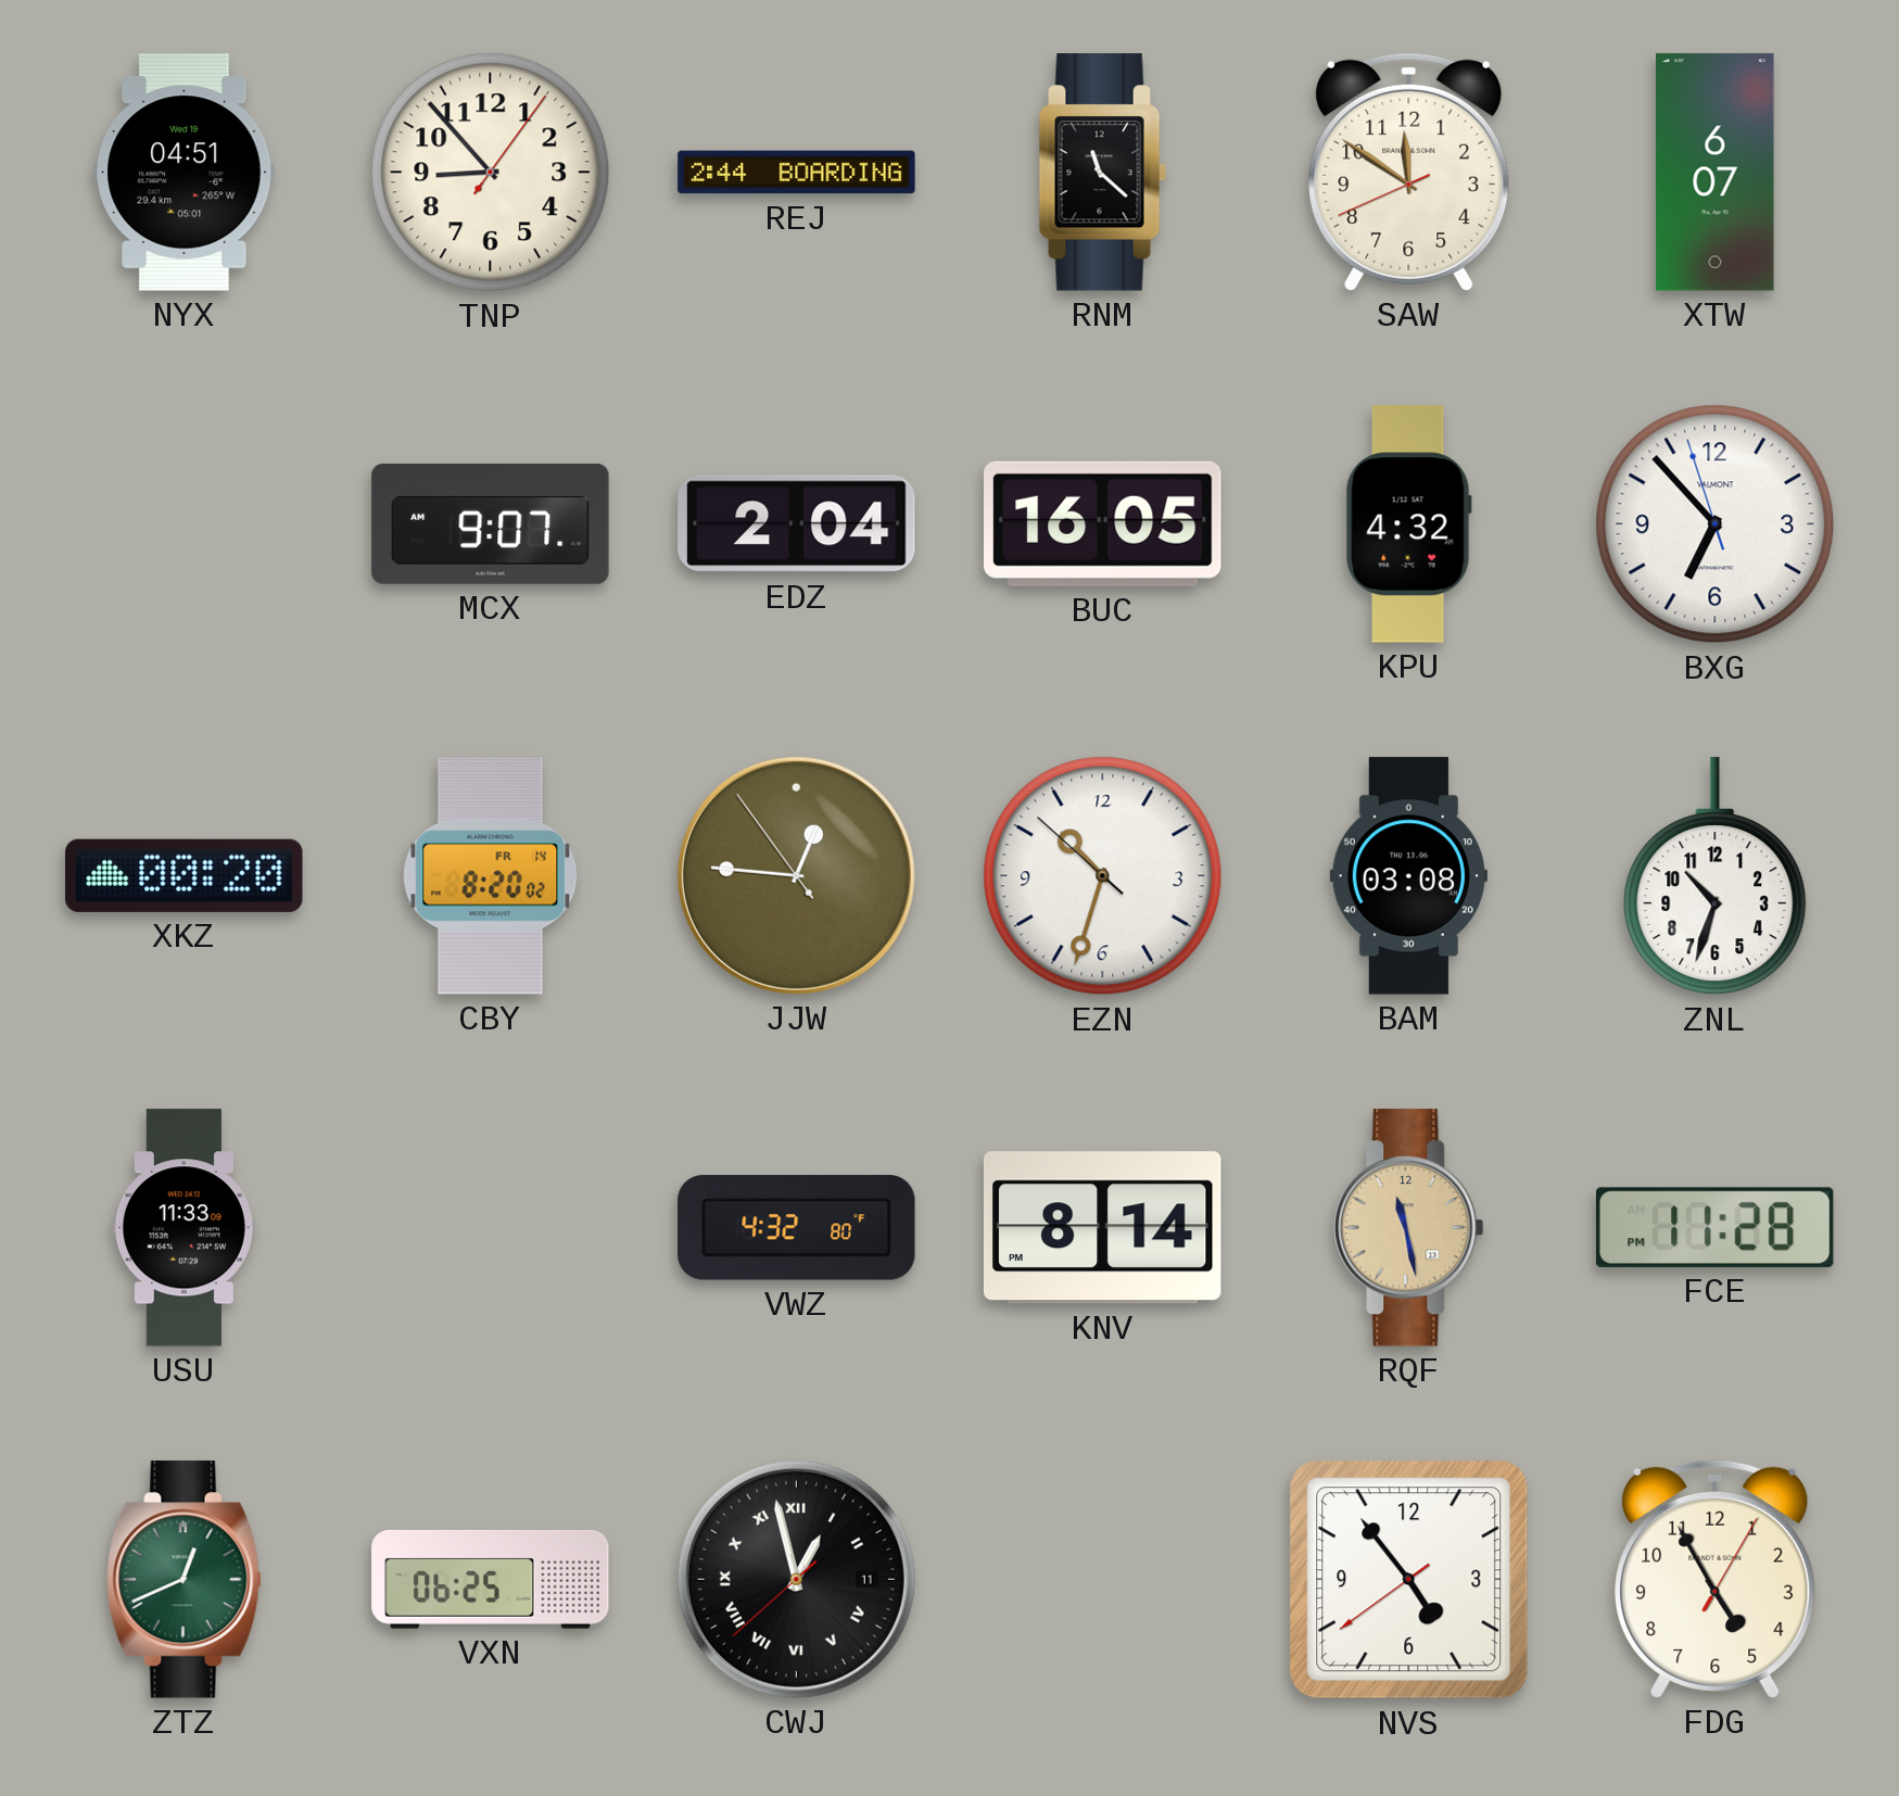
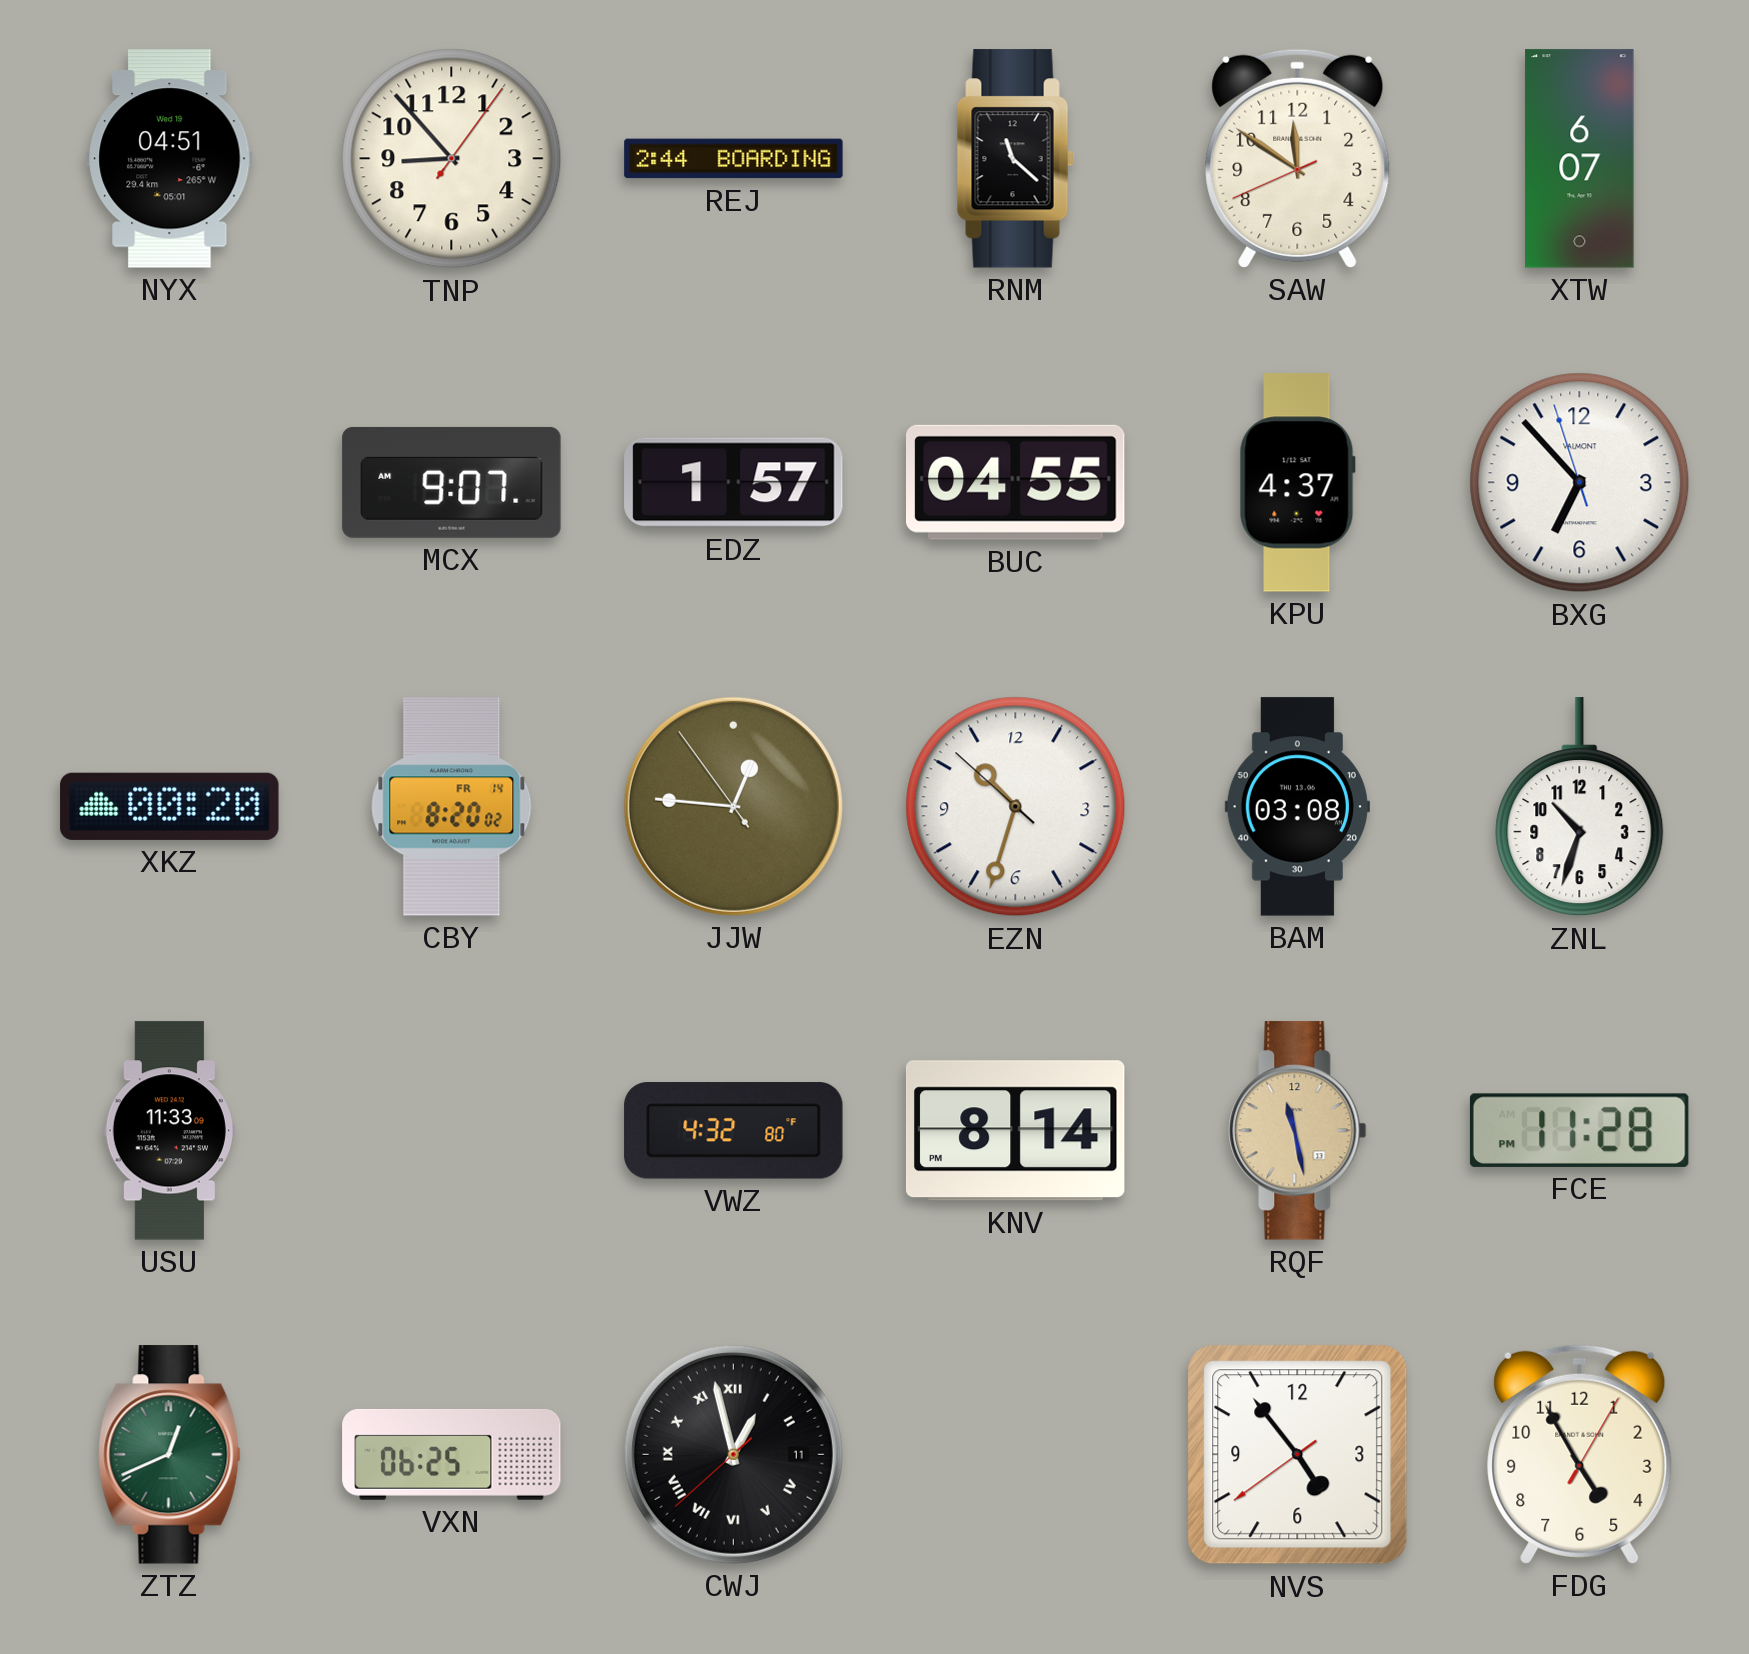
EDZ: 2:04 -> 1:57
BUC: 16:05 -> 04:55
KPU: 4:32 -> 4:37
